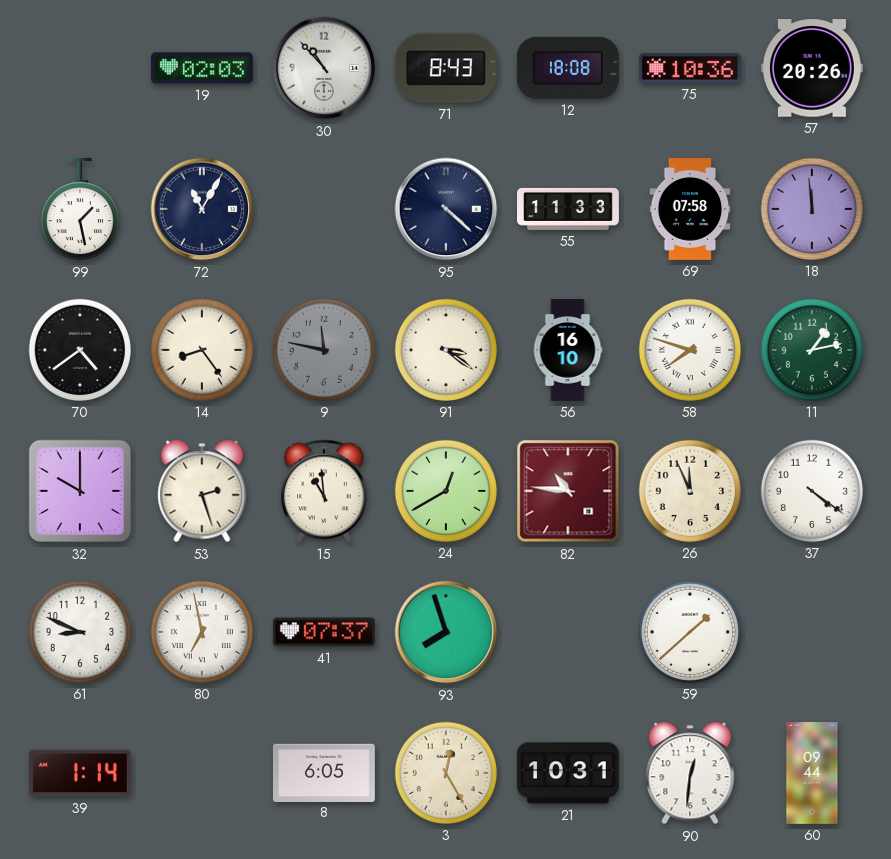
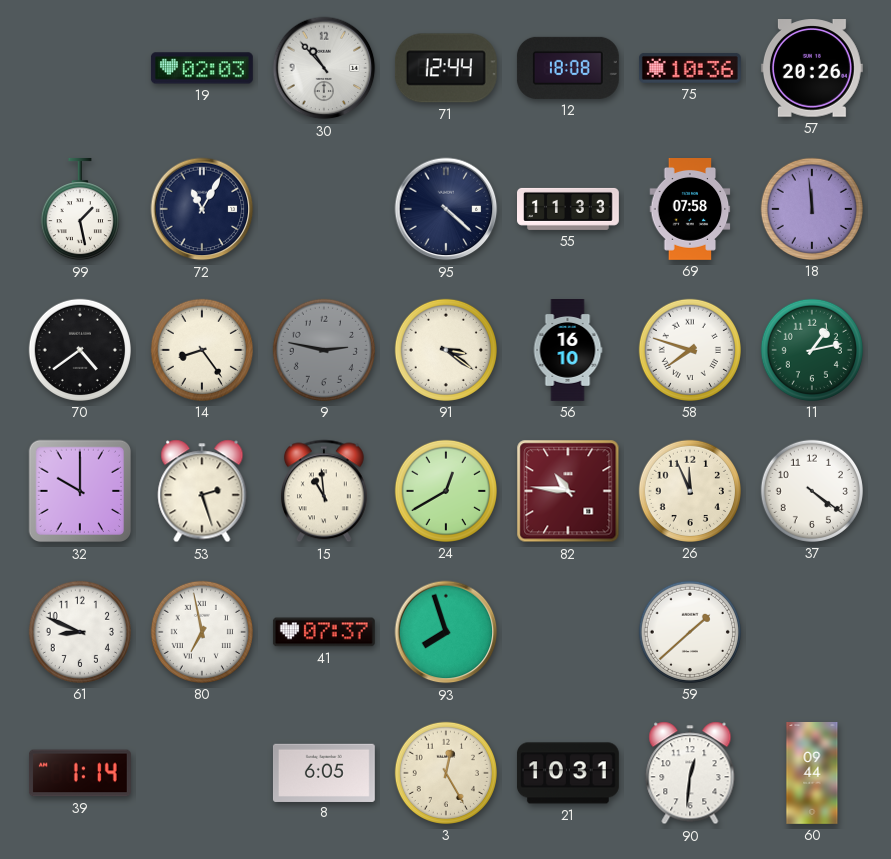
71: 8:43 -> 12:44
9: 11:47 -> 2:47
